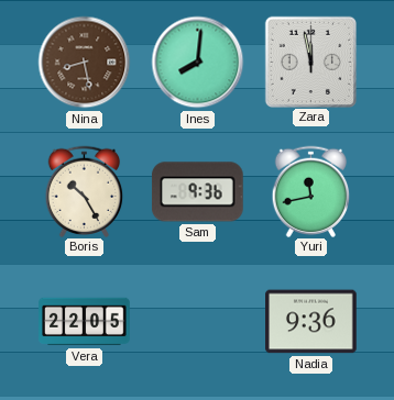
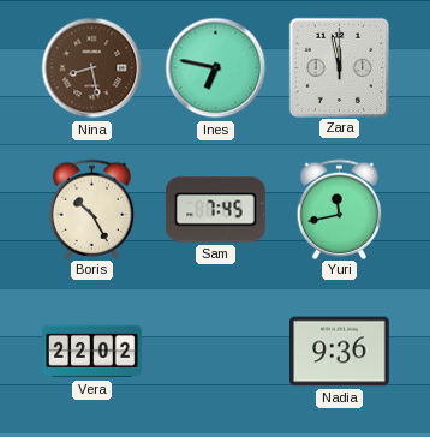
Ines: 8:01 -> 6:47
Sam: 9:36 -> 7:45
Vera: 22:05 -> 22:02
